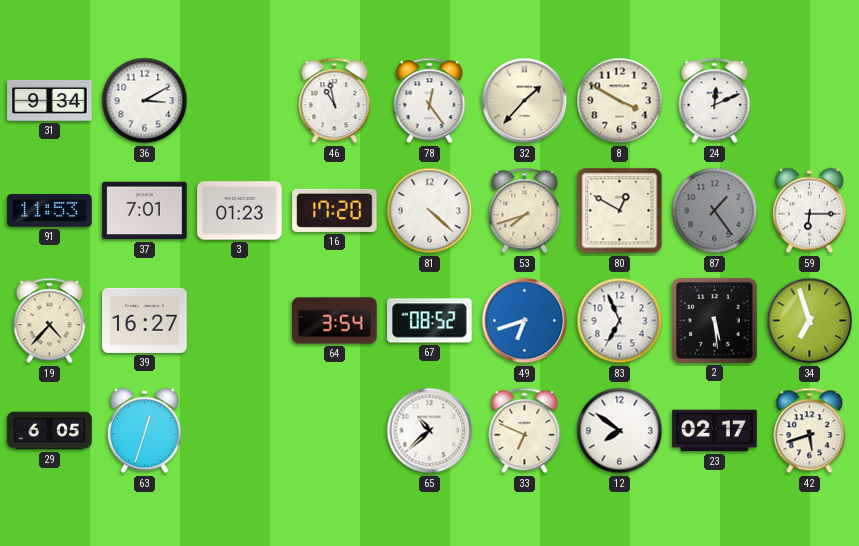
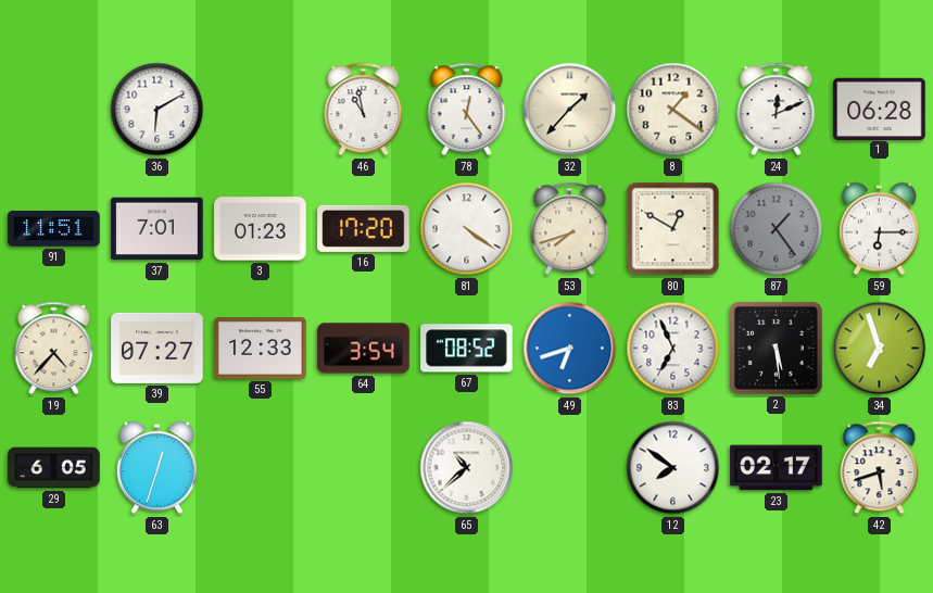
31: 9:34 -> none
36: 3:10 -> 6:10
8: 3:50 -> 1:21
1: none -> 06:28
91: 11:53 -> 11:51
81: 4:22 -> 4:21
39: 16:27 -> 07:27
55: none -> 12:33
33: 6:49 -> none
